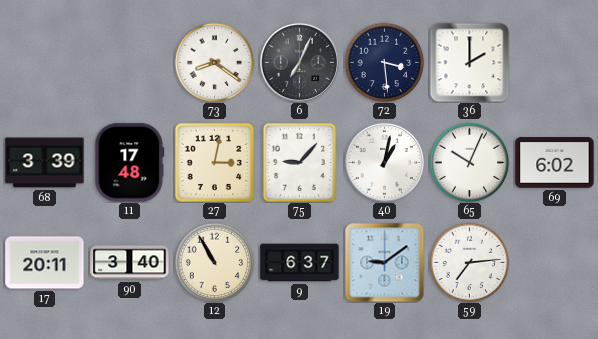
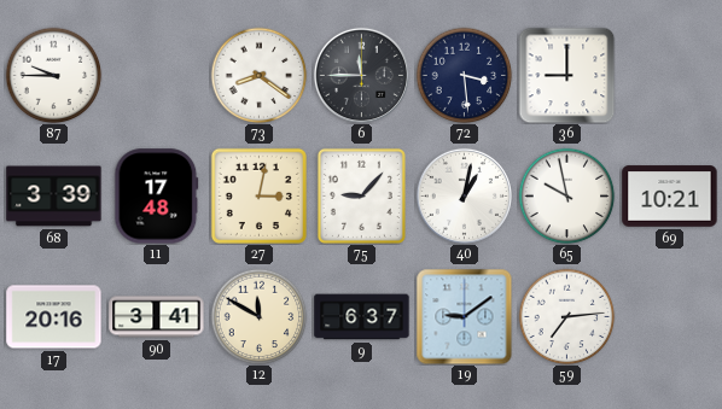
87: none -> 9:45
6: 7:04 -> 11:45
36: 2:00 -> 9:00
65: 10:04 -> 9:58
69: 6:02 -> 10:21
17: 20:11 -> 20:16
90: 3:40 -> 3:41
12: 10:55 -> 11:50
